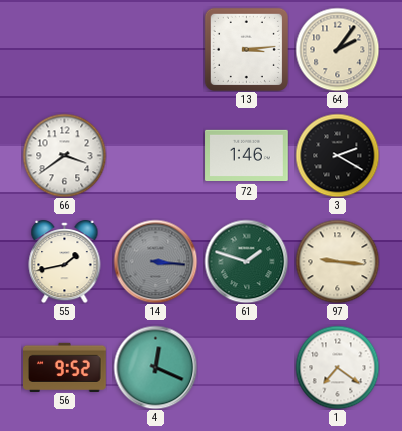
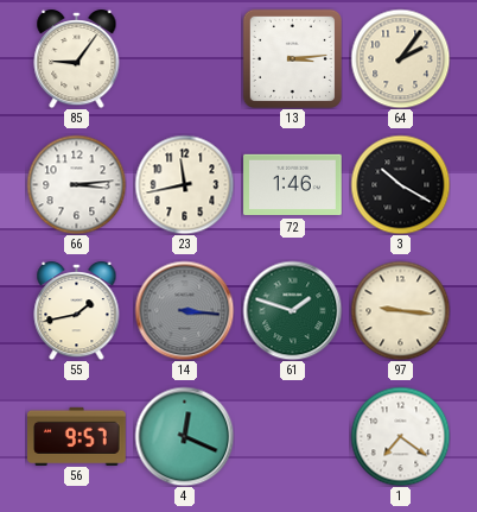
85: none -> 9:06
66: 3:39 -> 3:14
23: none -> 11:43
3: 2:20 -> 10:20
56: 9:52 -> 9:57
